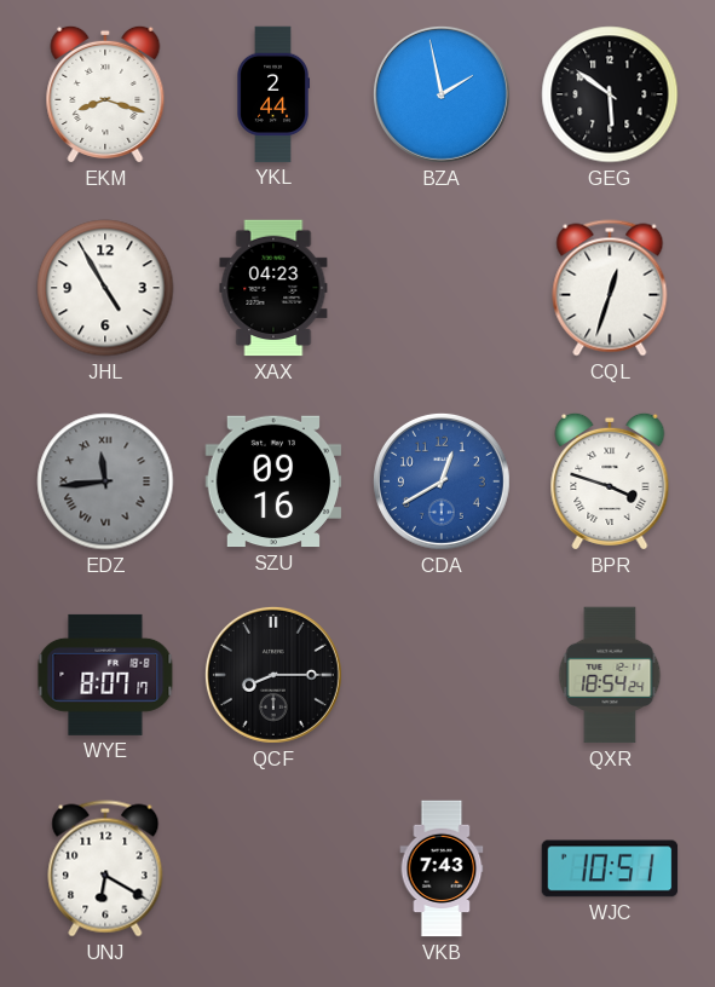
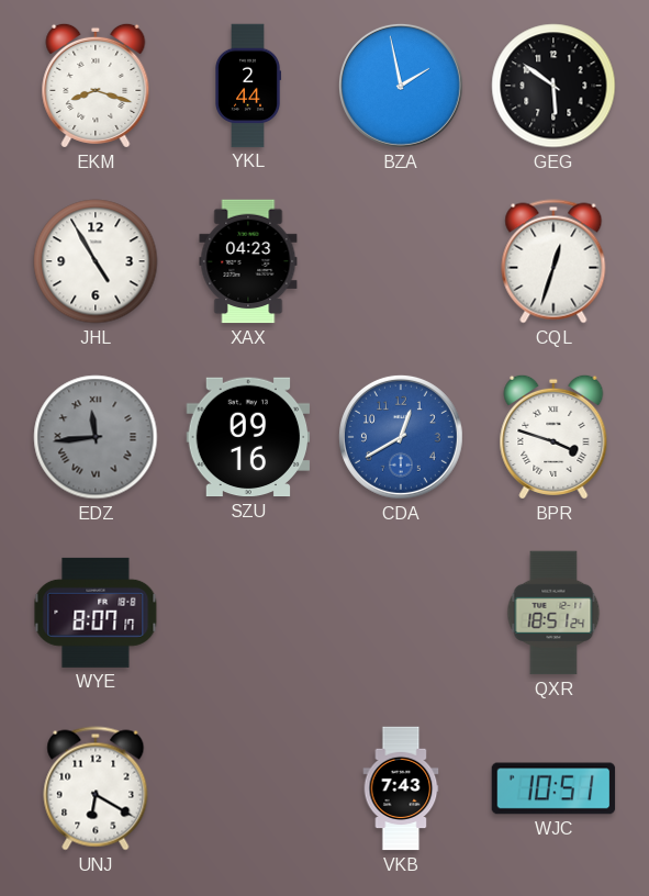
QCF: 8:15 -> none
QXR: 18:54 -> 18:51
